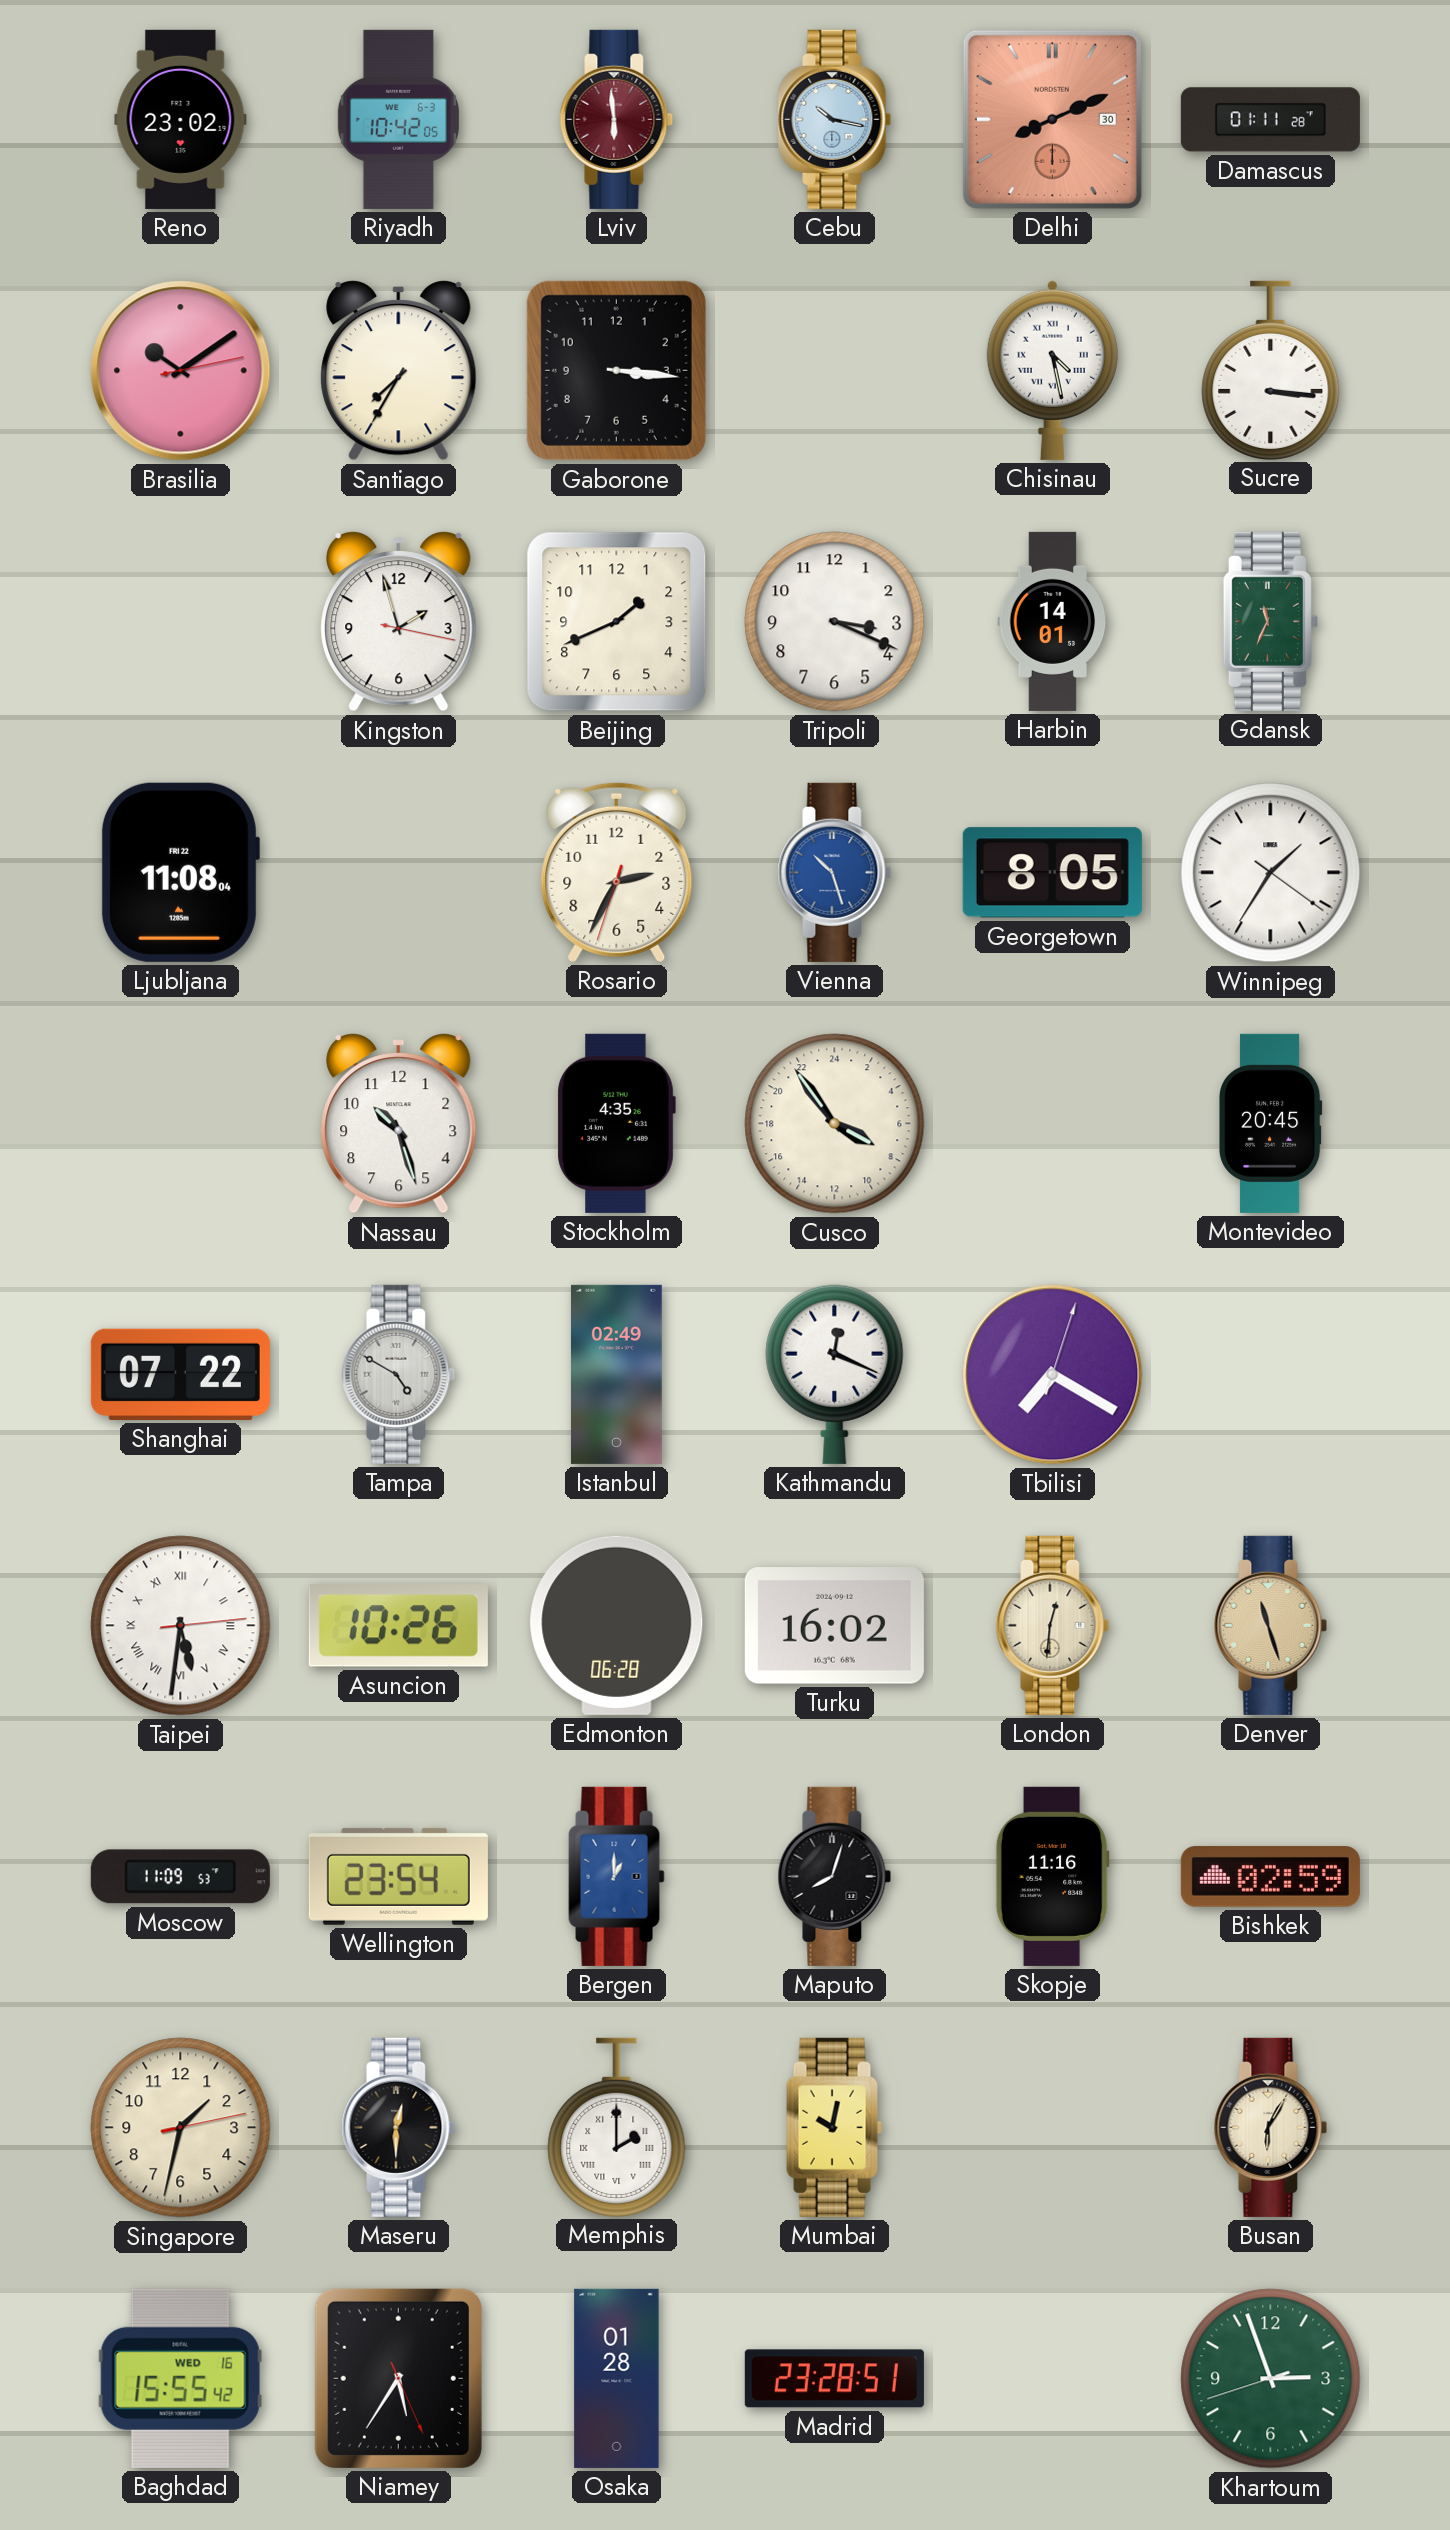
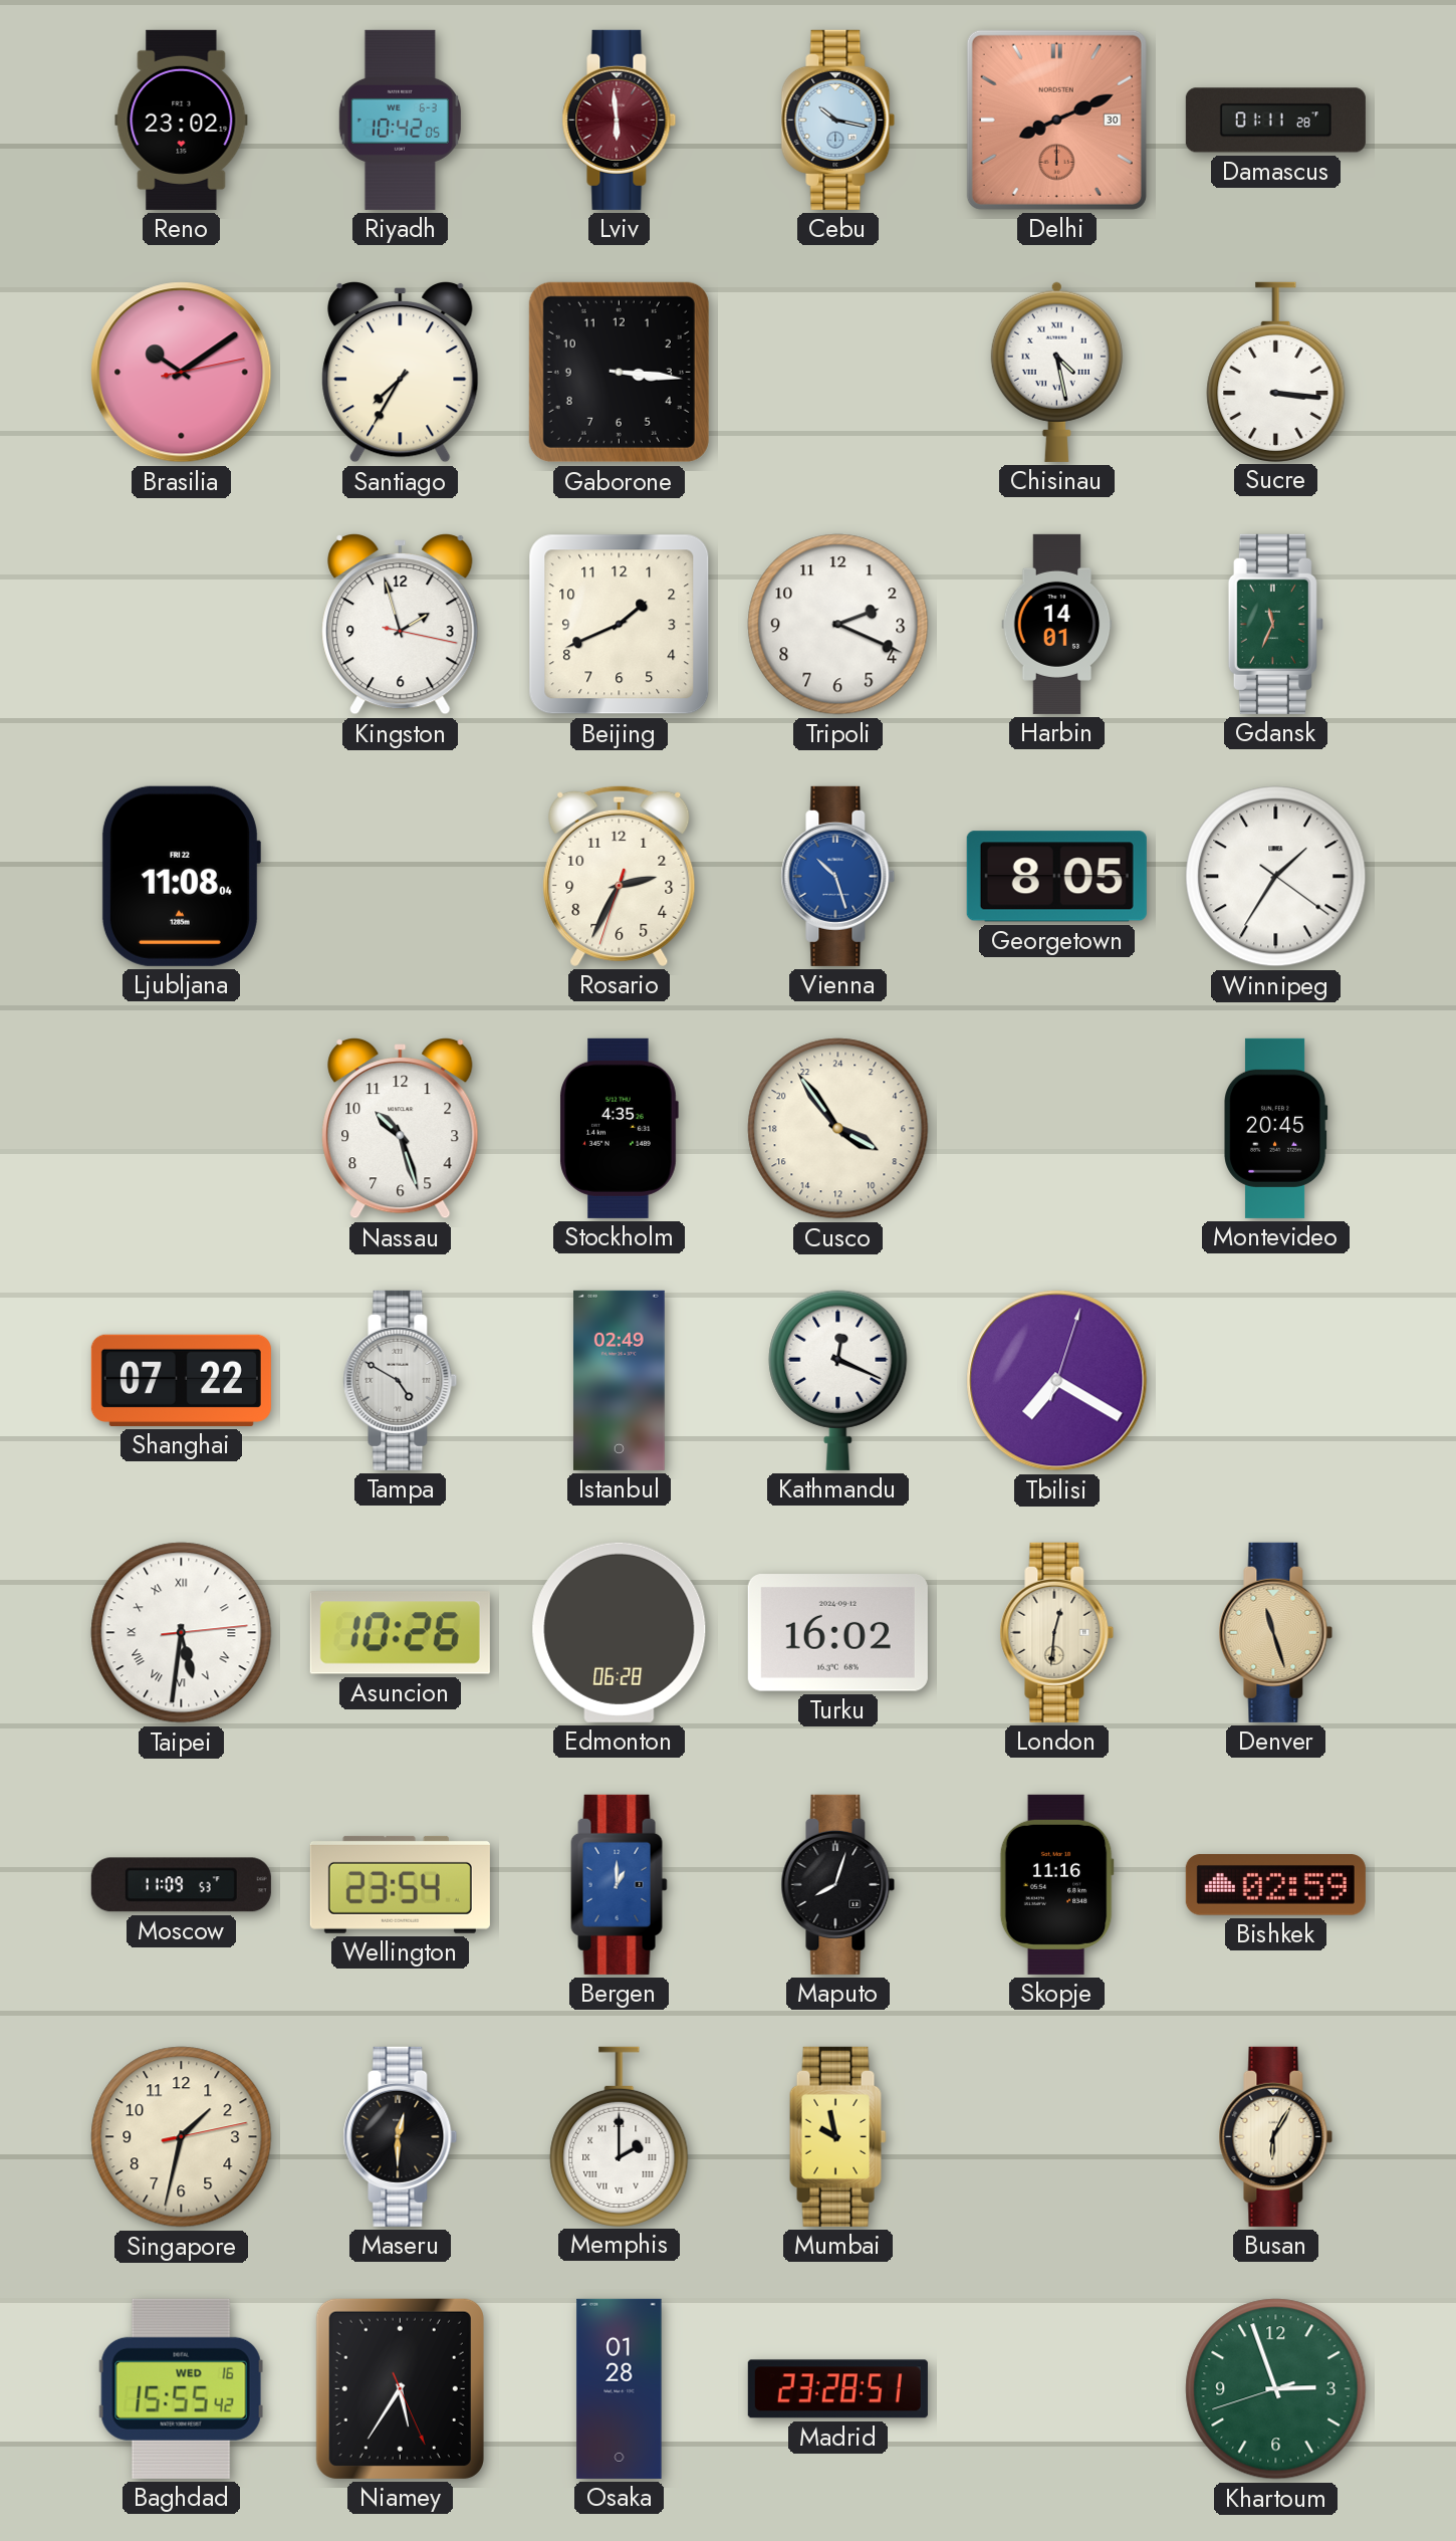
Tripoli: 3:19 -> 2:19
Mumbai: 10:02 -> 9:58
